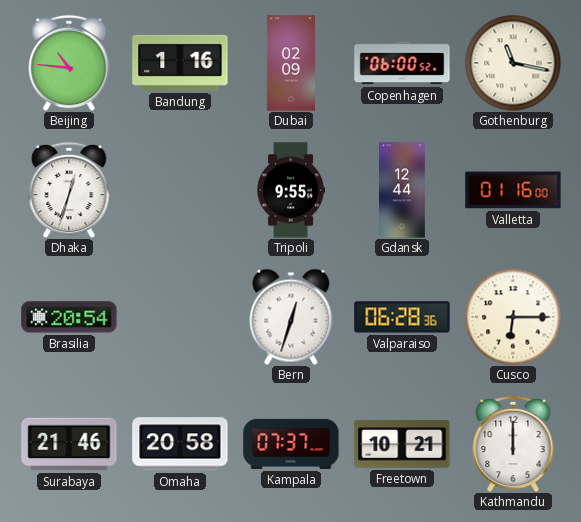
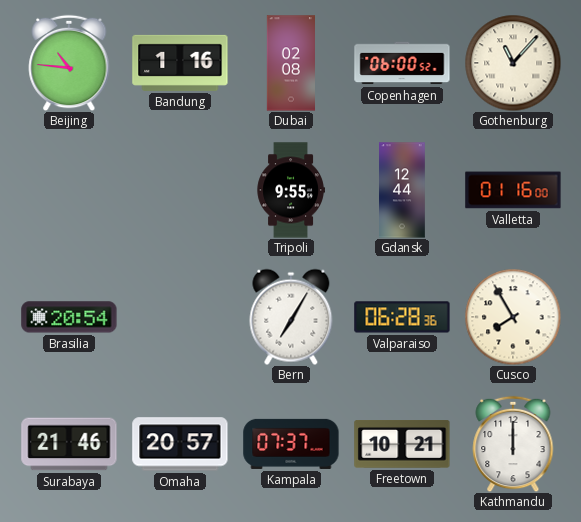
Dubai: 02:09 -> 02:08
Gothenburg: 11:17 -> 11:07
Dhaka: 12:33 -> none
Bern: 12:33 -> 7:05
Cusco: 6:15 -> 7:55
Omaha: 20:58 -> 20:57
